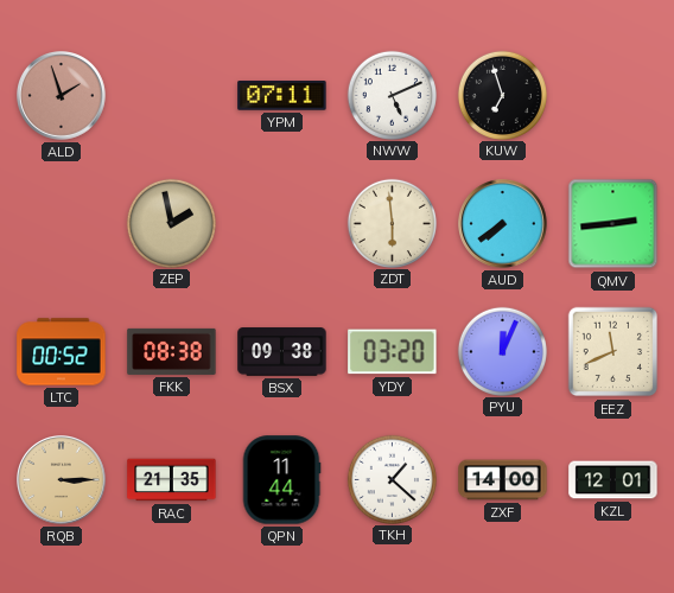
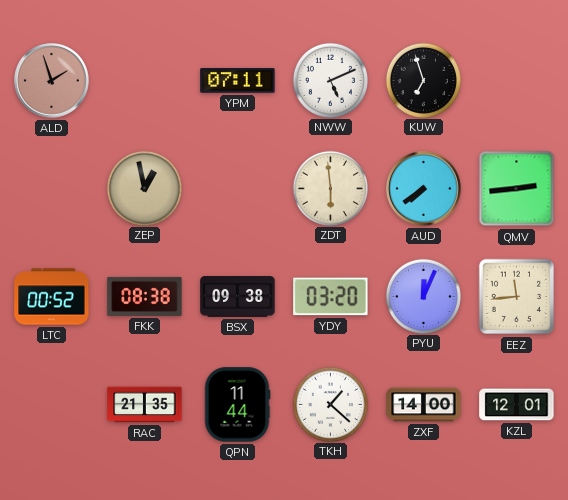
ZEP: 1:58 -> 12:58
EEZ: 11:41 -> 11:44
RQB: 3:15 -> none
